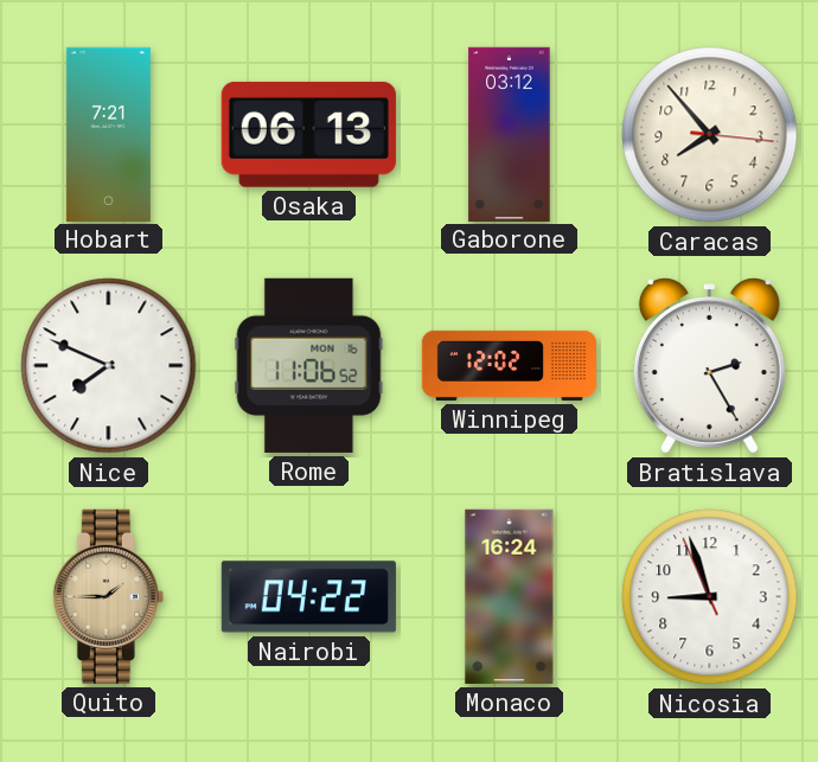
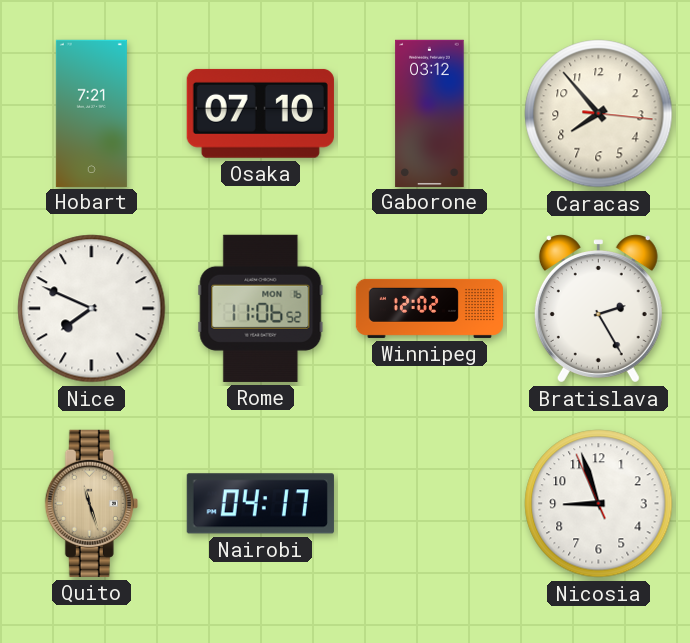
Osaka: 06:13 -> 07:10
Quito: 1:45 -> 11:27
Nairobi: 04:22 -> 04:17
Monaco: 16:24 -> none
